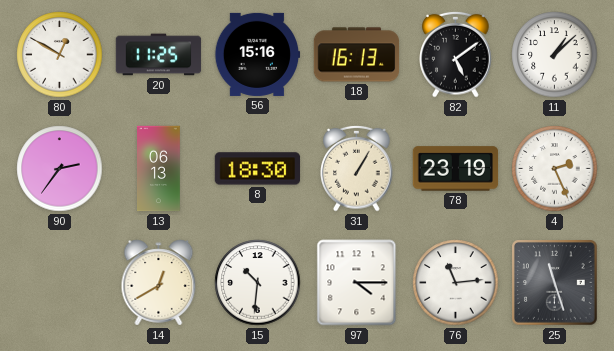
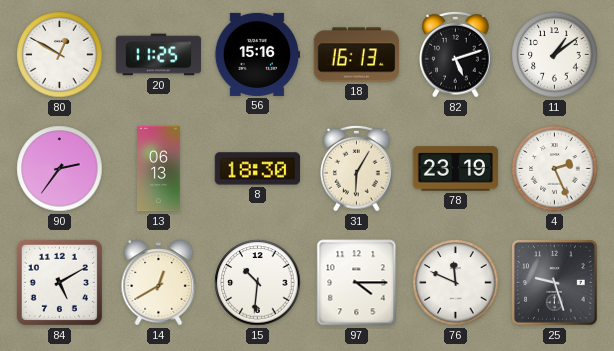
82: 5:09 -> 5:12
11: 1:08 -> 1:09
31: 1:05 -> 6:05
84: none -> 5:10
76: 11:14 -> 11:49
25: 11:27 -> 9:27
